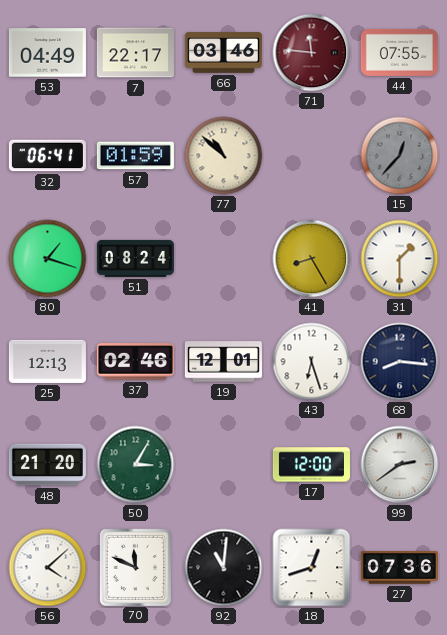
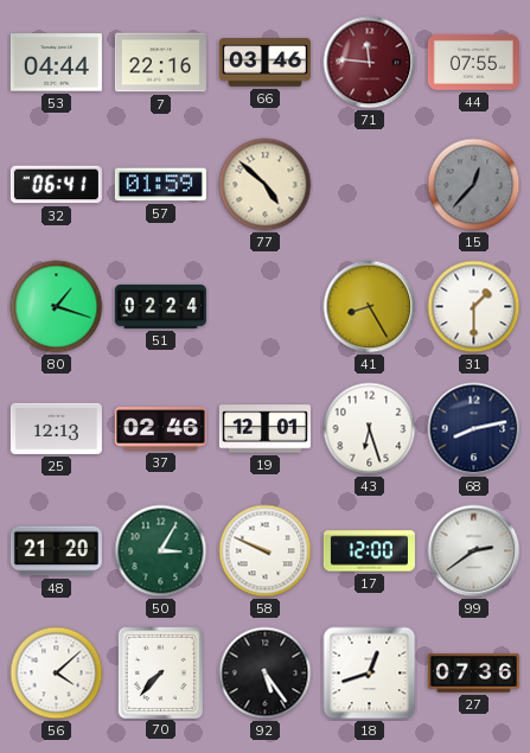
53: 04:49 -> 04:44
7: 22:17 -> 22:16
77: 10:52 -> 4:52
51: 08:24 -> 02:24
68: 8:16 -> 8:13
58: none -> 9:49
70: 11:49 -> 7:37
92: 11:01 -> 5:24
